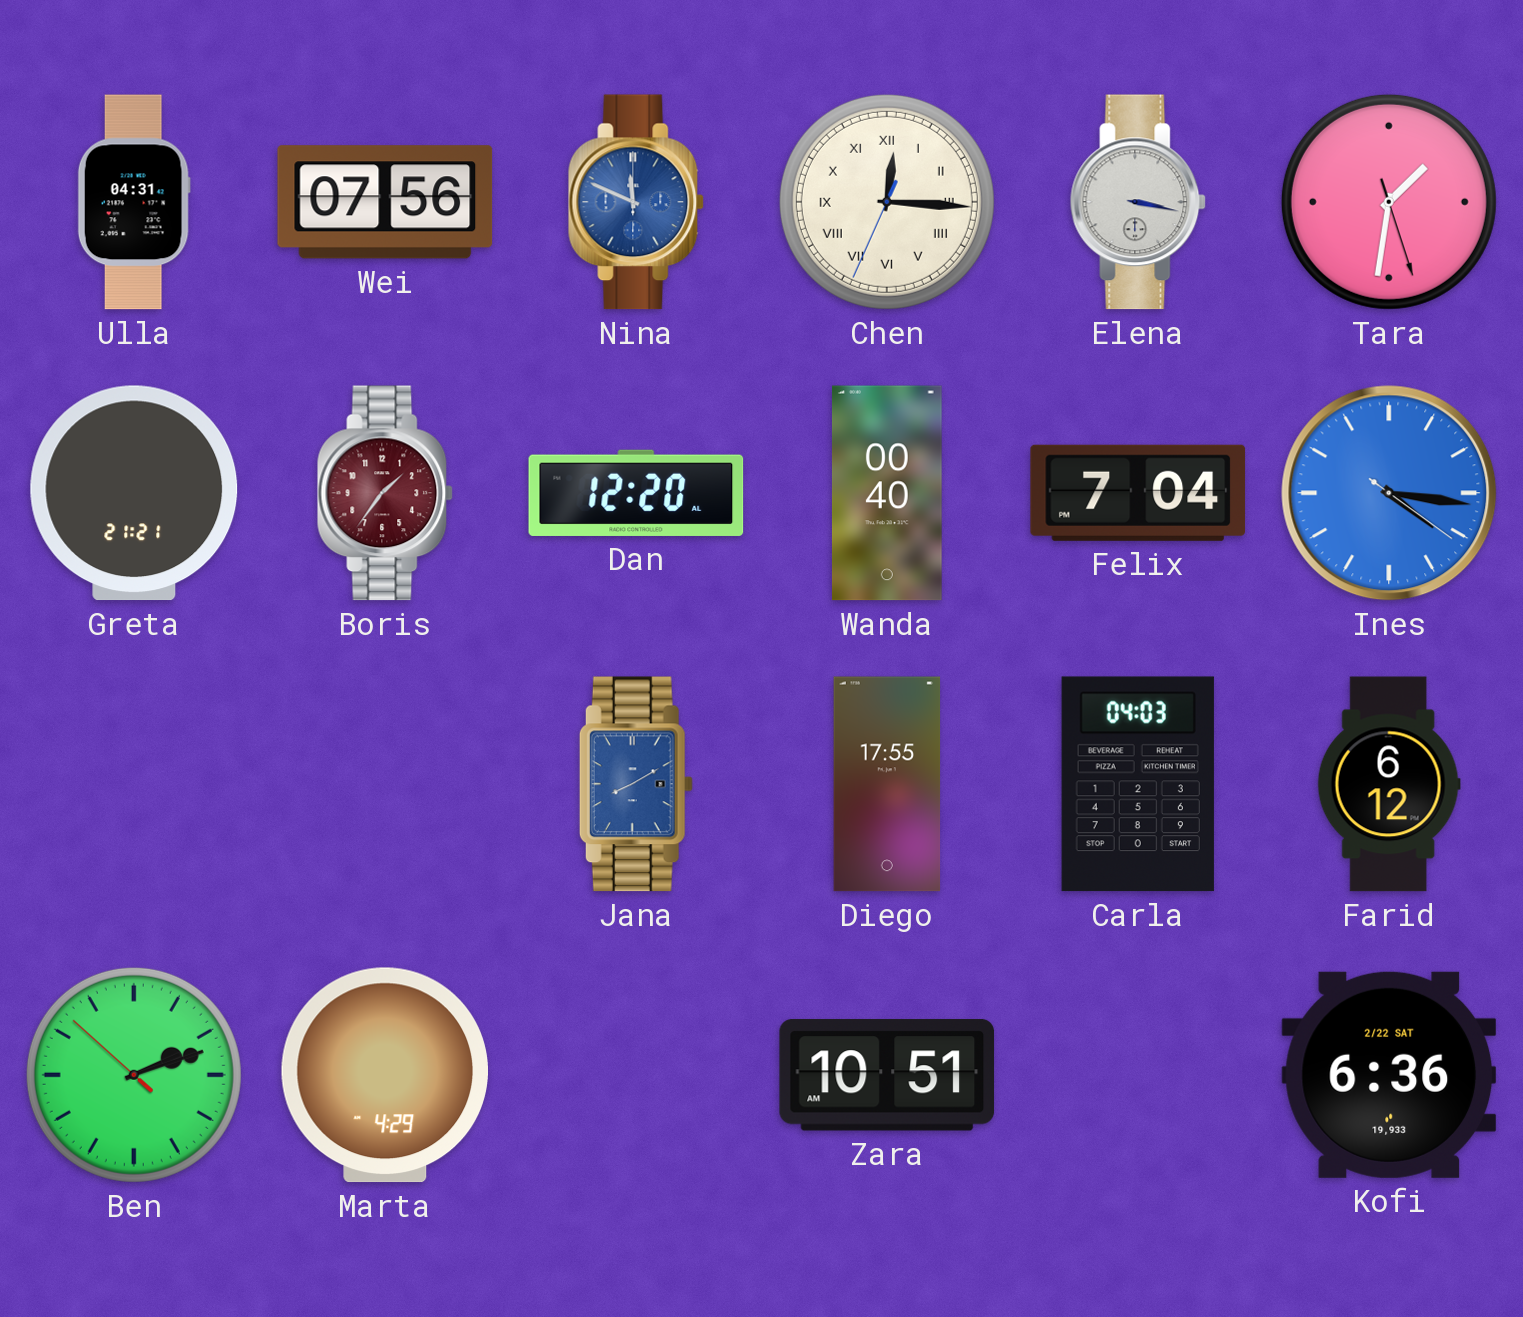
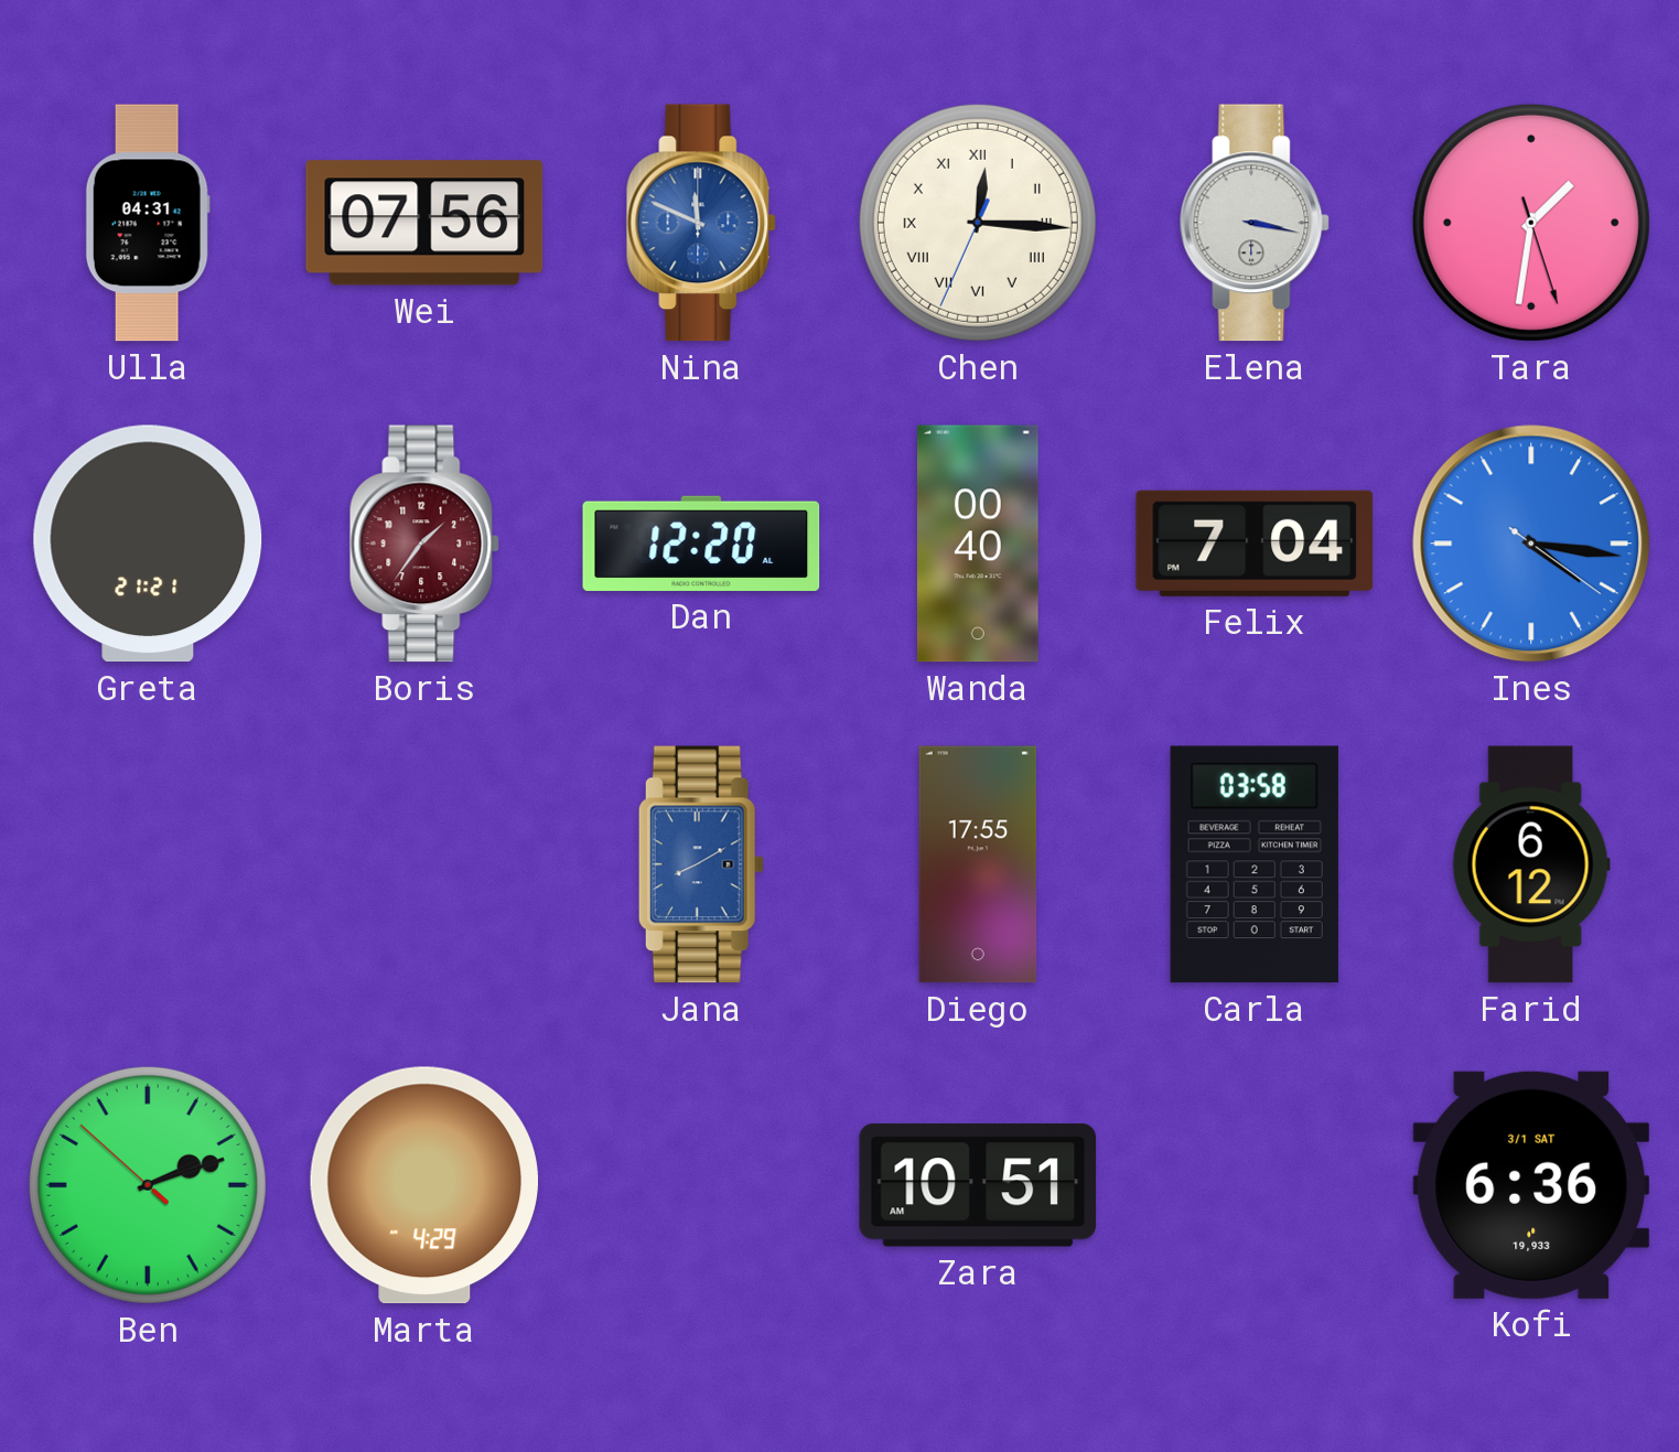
Carla: 04:03 -> 03:58
Kofi date: 2/22 SAT -> 3/1 SAT
